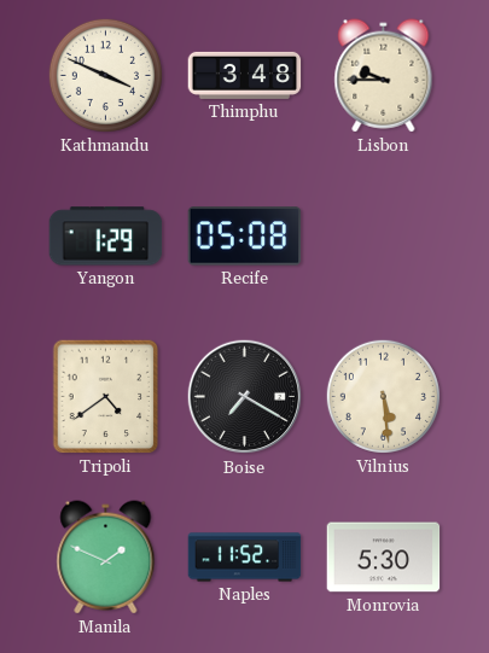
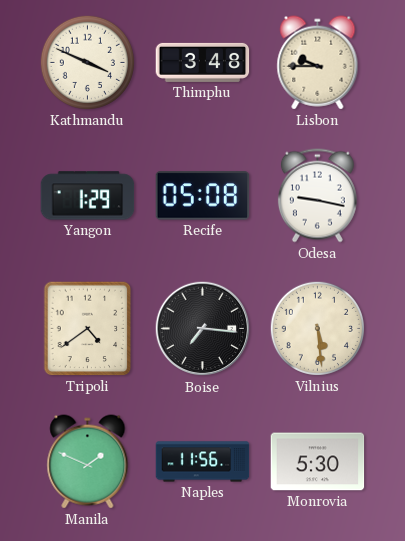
Odesa: none -> 9:17
Boise: 7:20 -> 7:16
Naples: 11:52 -> 11:56
